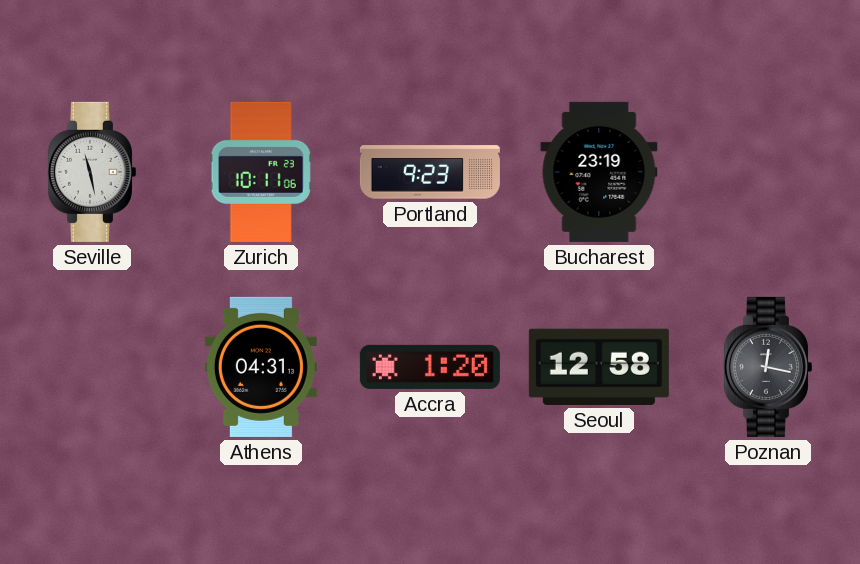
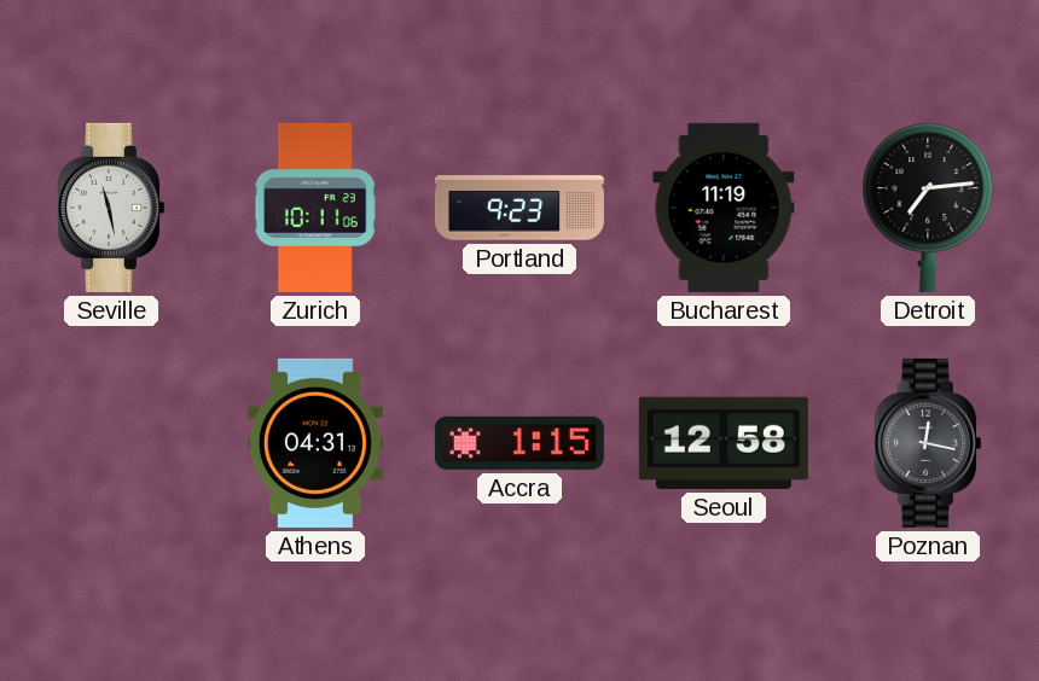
Bucharest: 23:19 -> 11:19
Detroit: none -> 7:14
Accra: 1:20 -> 1:15
